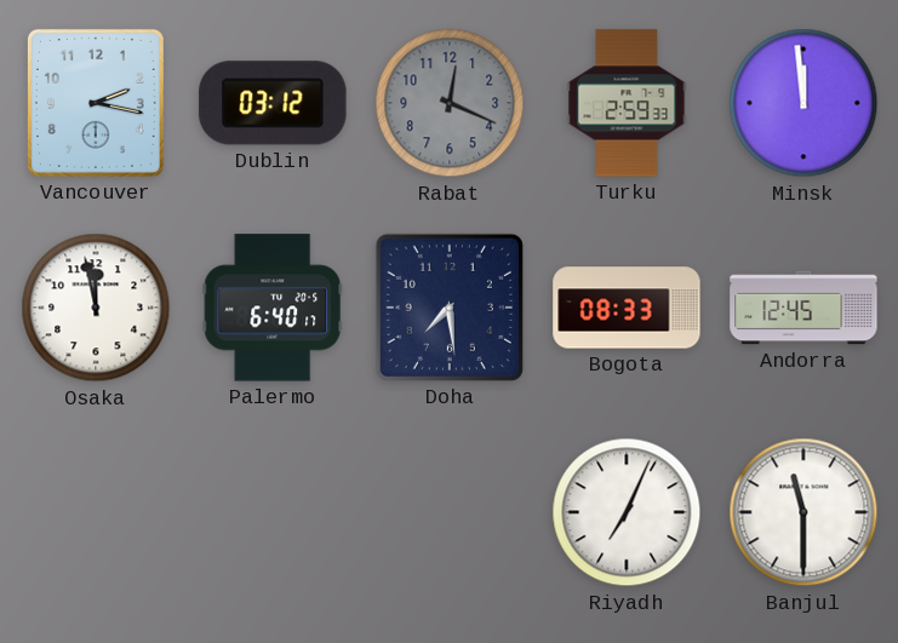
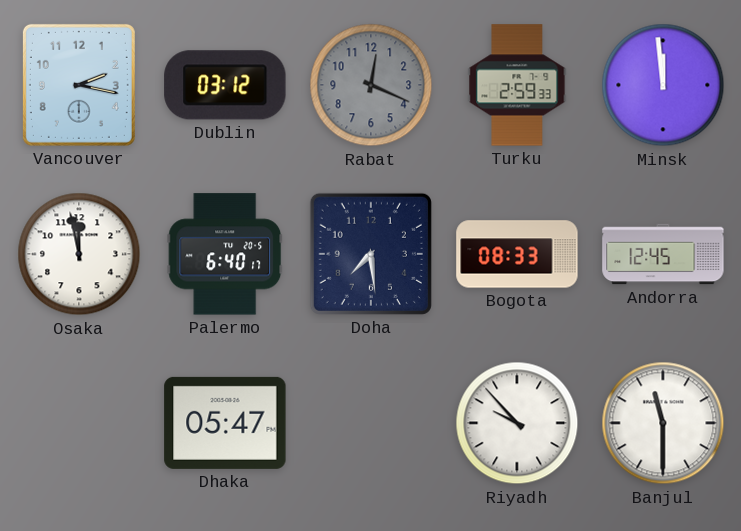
Dhaka: none -> 05:47
Riyadh: 7:04 -> 9:53
